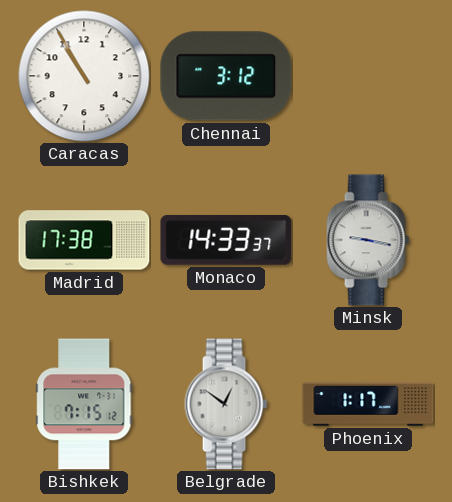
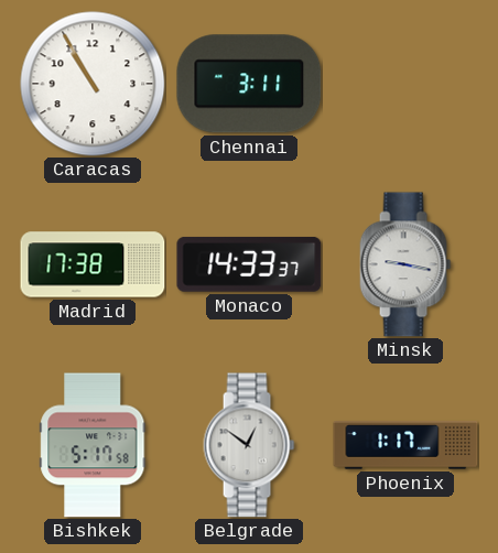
Chennai: 3:12 -> 3:11
Bishkek: 7:15 -> 5:17
